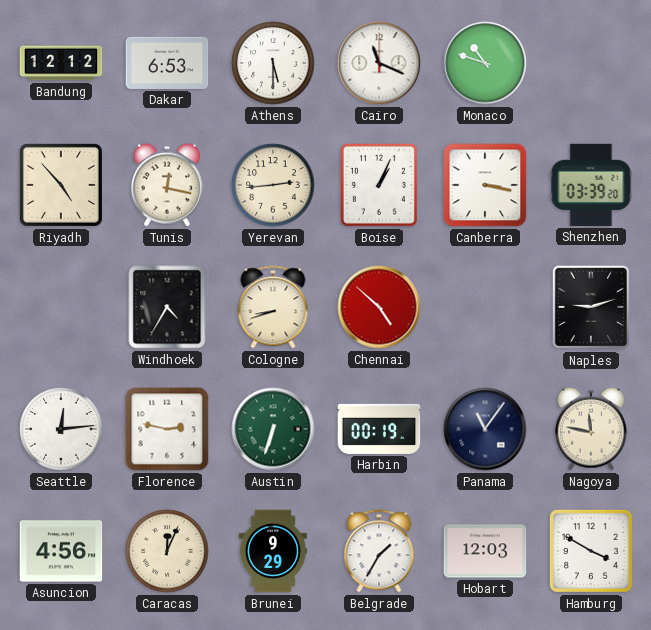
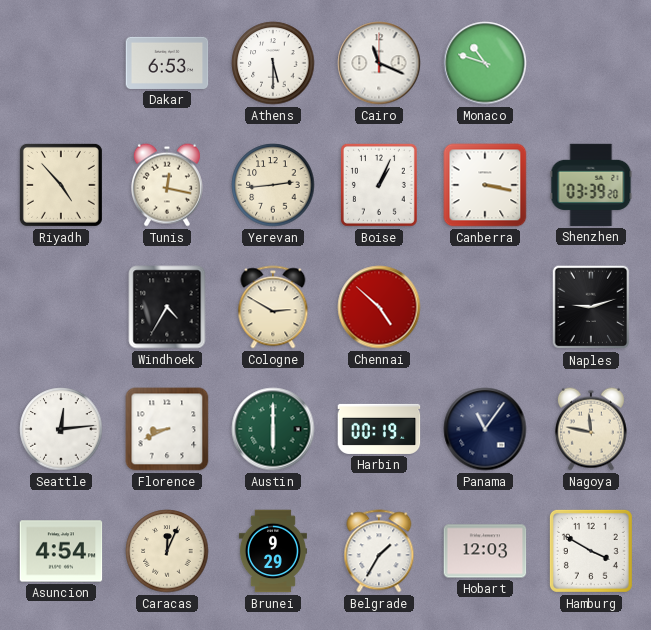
Bandung: 12:12 -> none
Cologne: 8:42 -> 2:50
Florence: 2:47 -> 8:41
Austin: 6:33 -> 6:00
Asuncion: 4:56 -> 4:54
